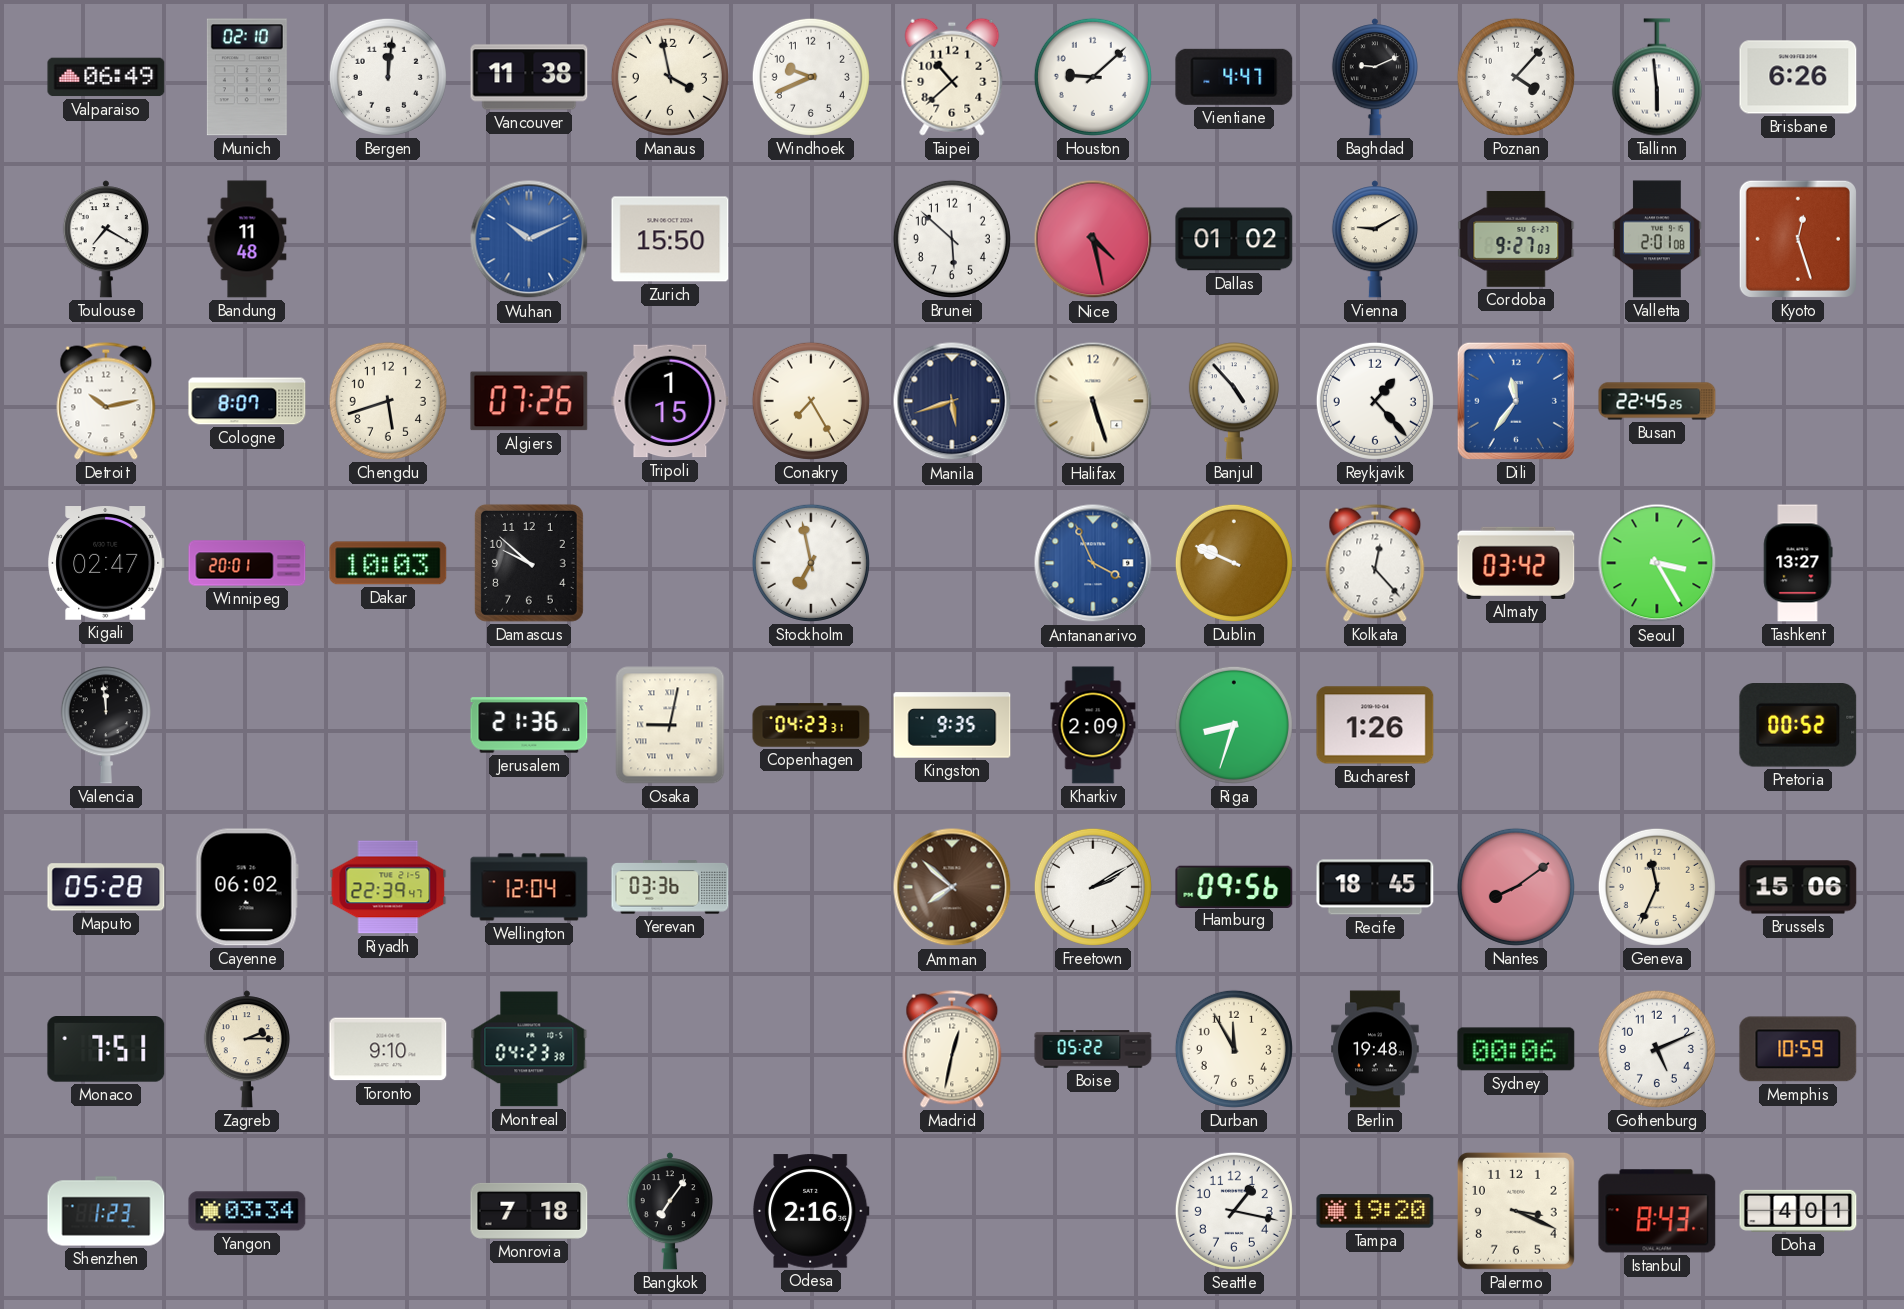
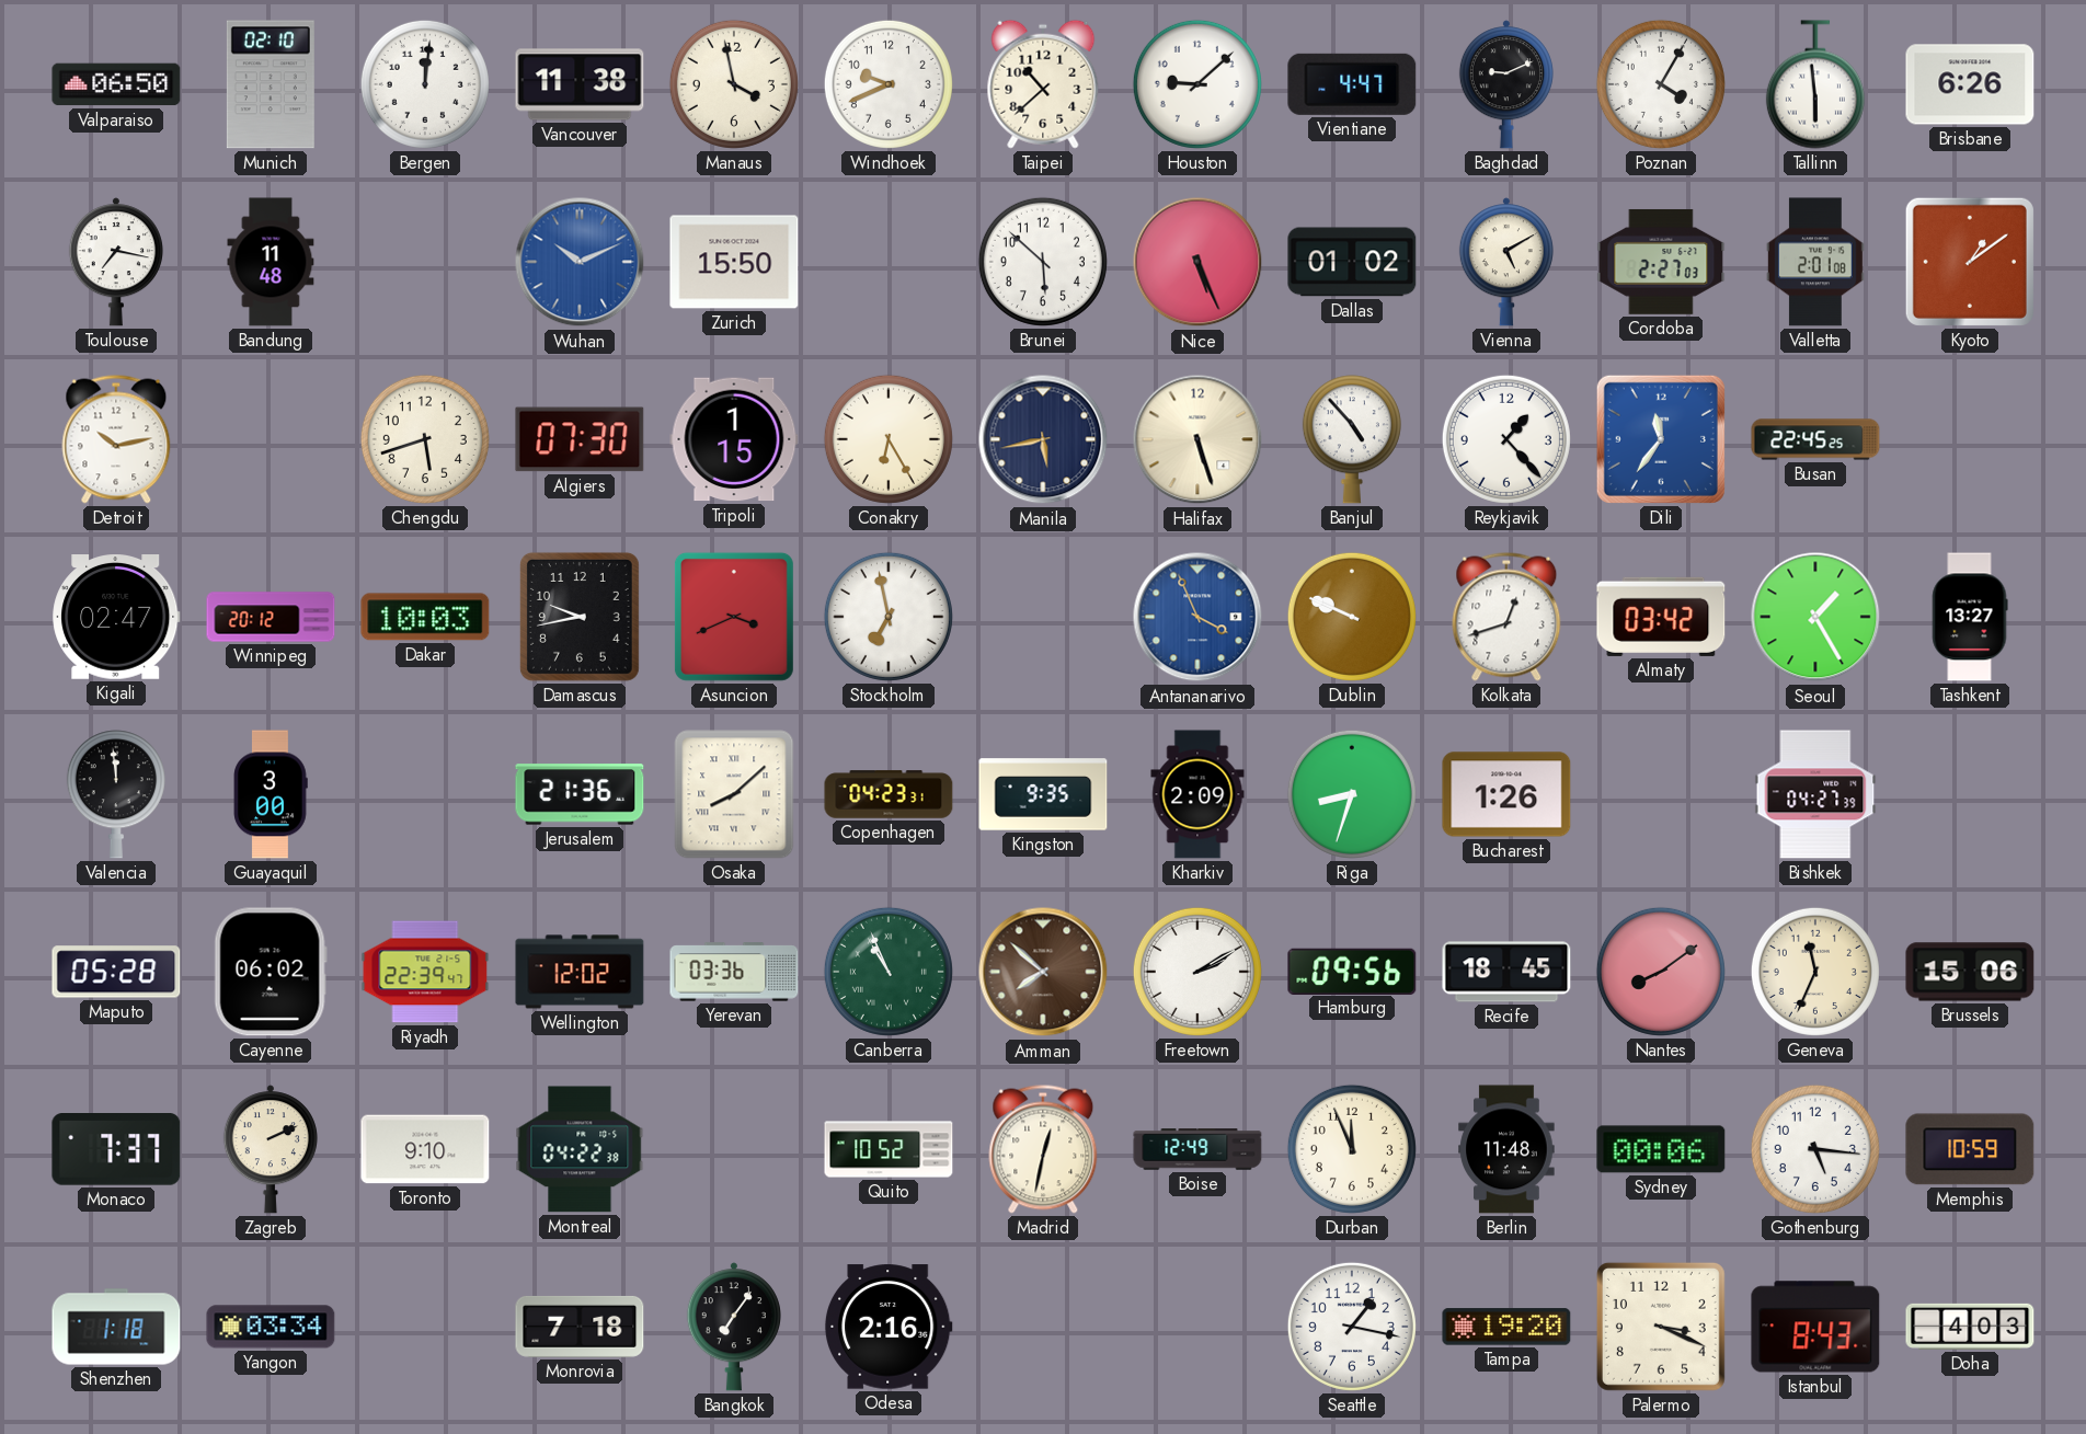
Valparaiso: 06:49 -> 06:50
Poznan: 4:07 -> 4:05
Toulouse: 7:20 -> 7:17
Nice: 4:28 -> 5:26
Vienna: 9:10 -> 5:10
Cordoba: 9:27 -> 2:27
Kyoto: 12:27 -> 1:09
Cologne: 8:07 -> none
Algiers: 07:26 -> 07:30
Conakry: 7:25 -> 6:25
Manila: 5:42 -> 5:43
Winnipeg: 20:01 -> 20:12
Damascus: 9:52 -> 9:43
Asuncion: none -> 3:41
Kolkata: 12:23 -> 12:42
Seoul: 3:25 -> 1:25
Guayaquil: none -> 3:00
Osaka: 9:02 -> 8:08
Bishkek: none -> 04:27
Pretoria: 00:52 -> none
Wellington: 12:04 -> 12:02
Canberra: none -> 10:56
Monaco: 7:51 -> 7:37
Zagreb: 2:15 -> 2:11
Montreal: 04:23 -> 04:22
Quito: none -> 10:52
Boise: 05:22 -> 12:49
Durban: 11:55 -> 11:56
Berlin: 19:48 -> 11:48
Gothenburg: 5:11 -> 5:16
Shenzhen: 1:23 -> 1:18
Doha: 4:01 -> 4:03
